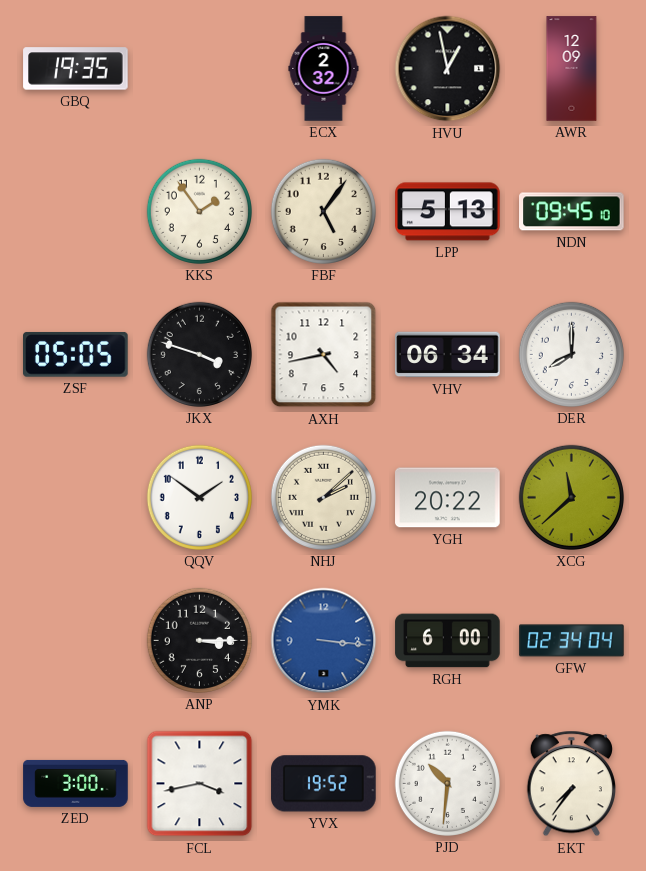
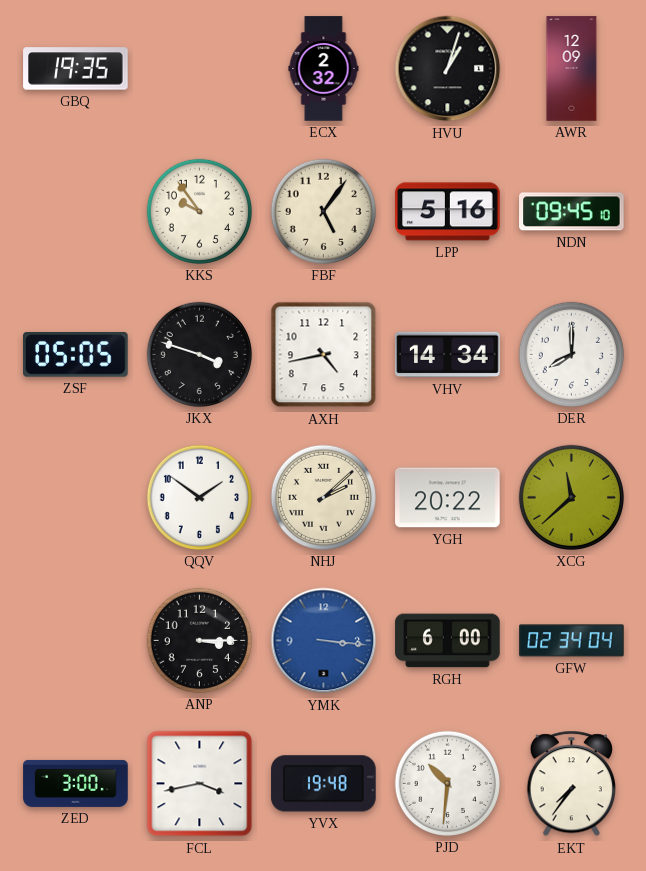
HVU: 12:58 -> 1:03
KKS: 1:54 -> 9:54
LPP: 5:13 -> 5:16
VHV: 06:34 -> 14:34
YVX: 19:52 -> 19:48
